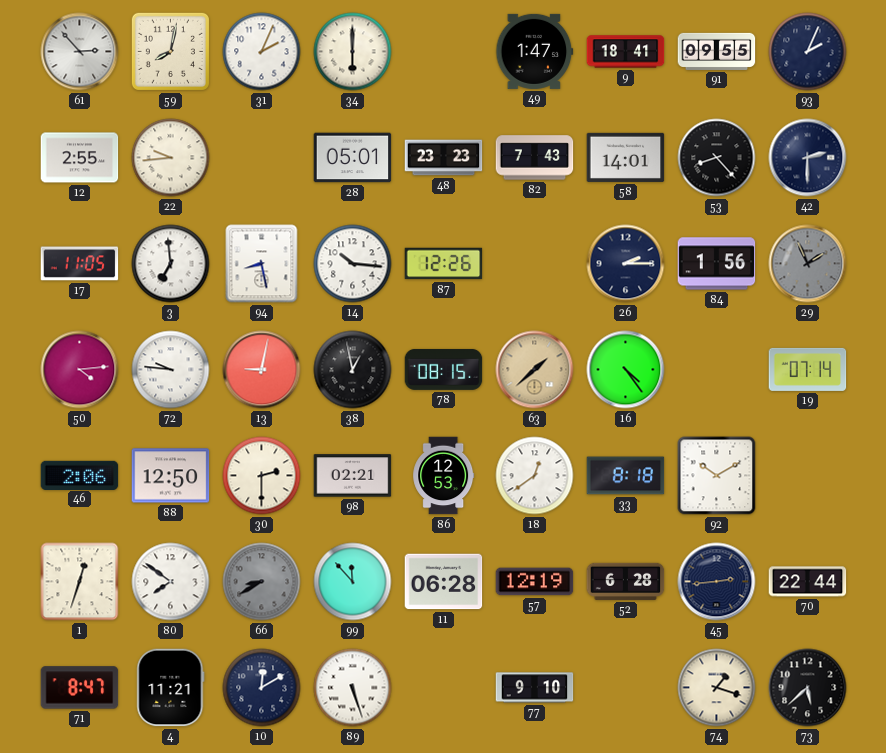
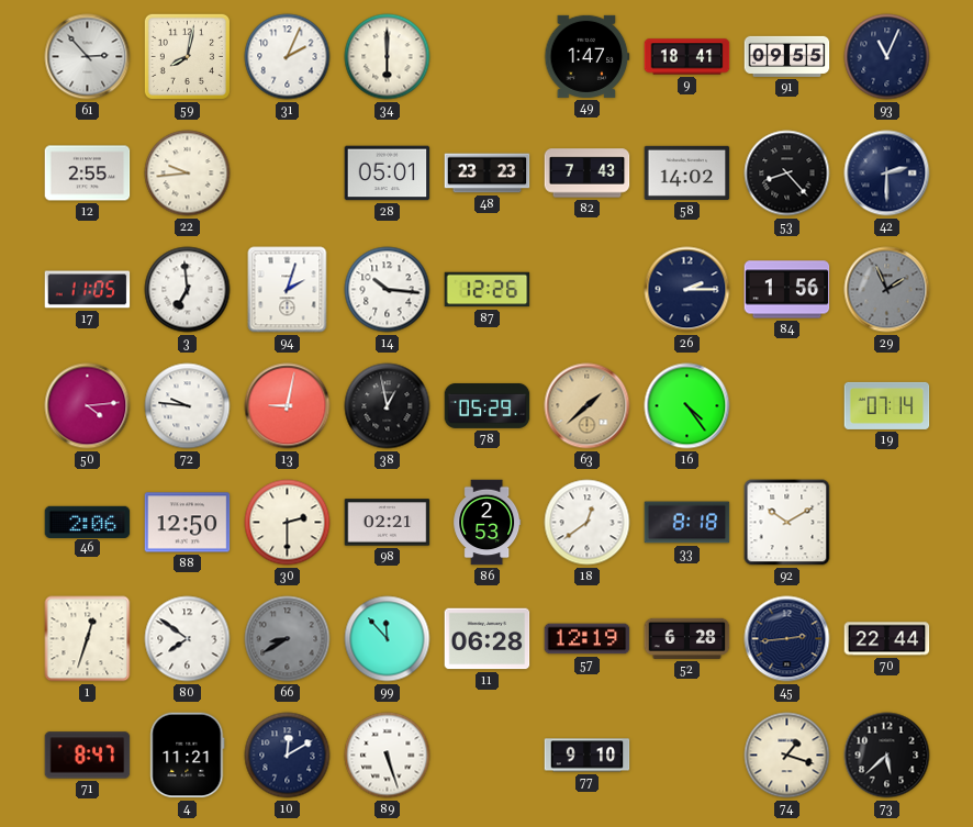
93: 2:04 -> 11:04
58: 14:01 -> 14:02
94: 8:28 -> 2:03
78: 08:15 -> 05:29
86: 12:53 -> 2:53
